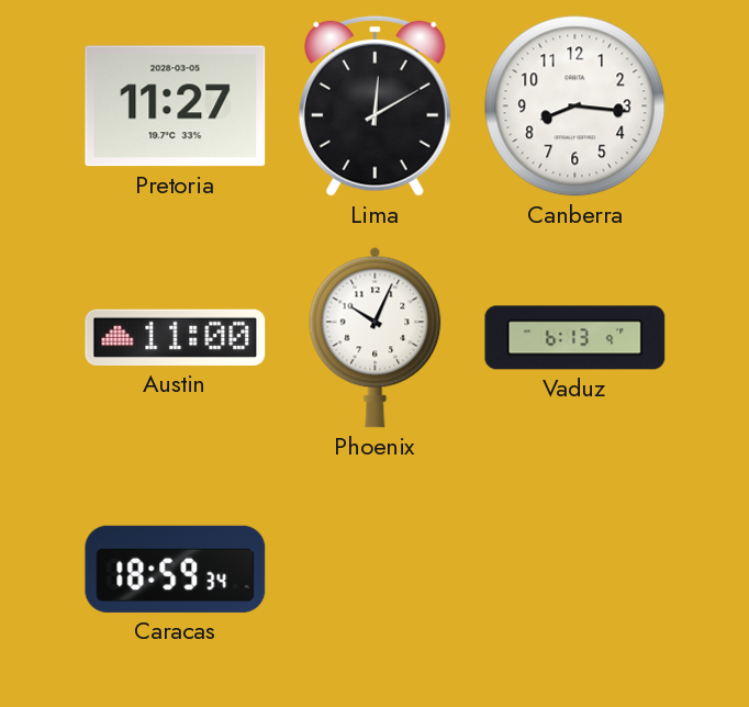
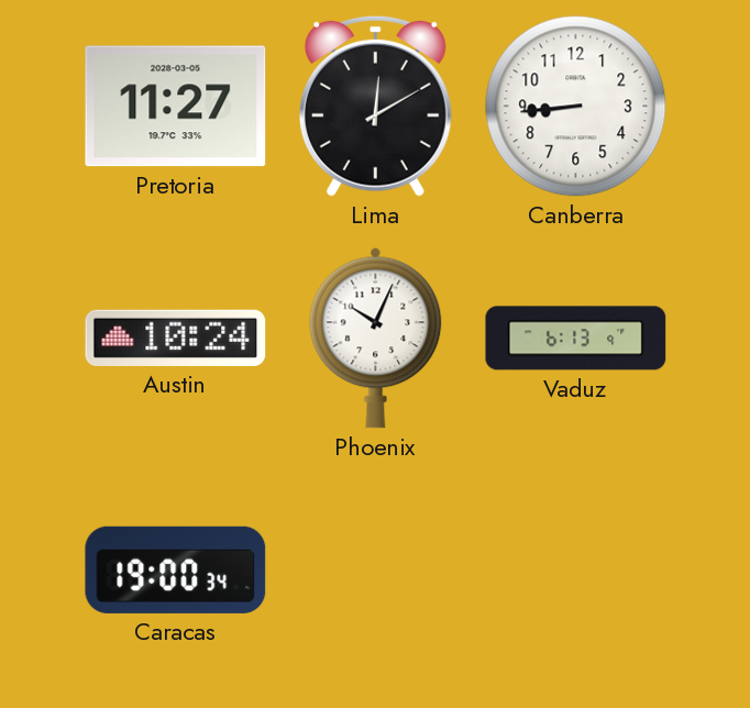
Canberra: 8:16 -> 8:44
Austin: 11:00 -> 10:24
Caracas: 18:59 -> 19:00
